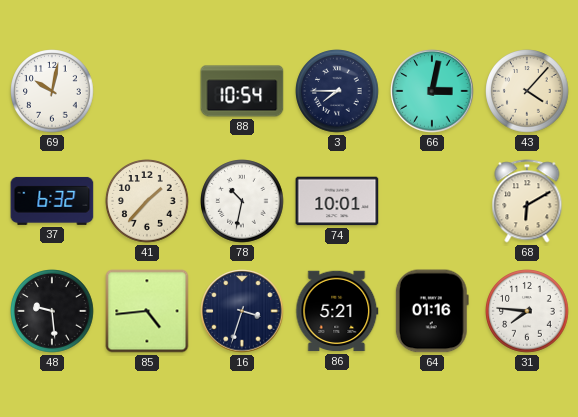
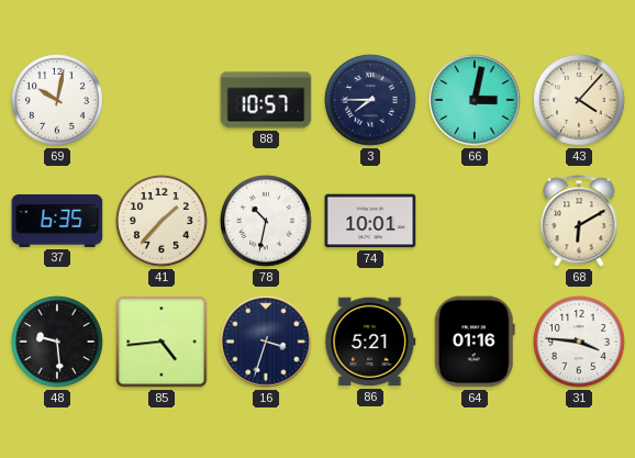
88: 10:54 -> 10:57
37: 6:32 -> 6:35
31: 7:46 -> 3:46
